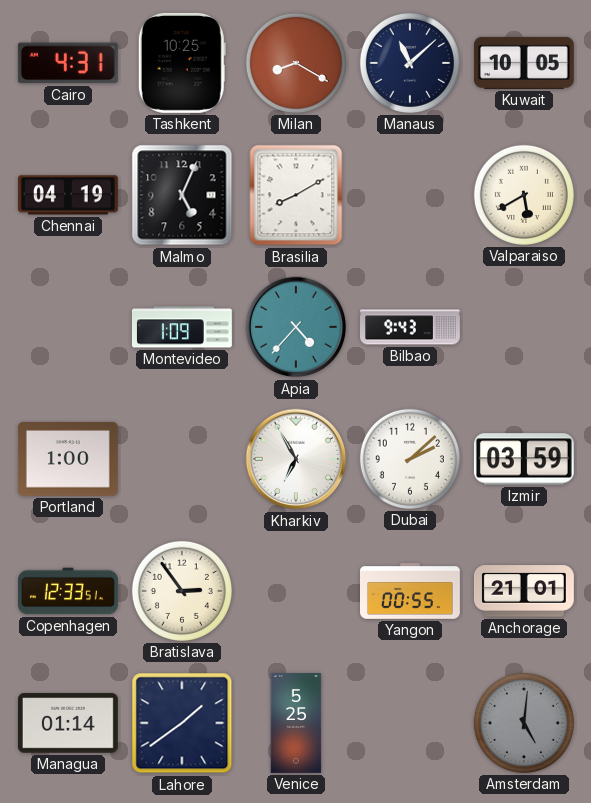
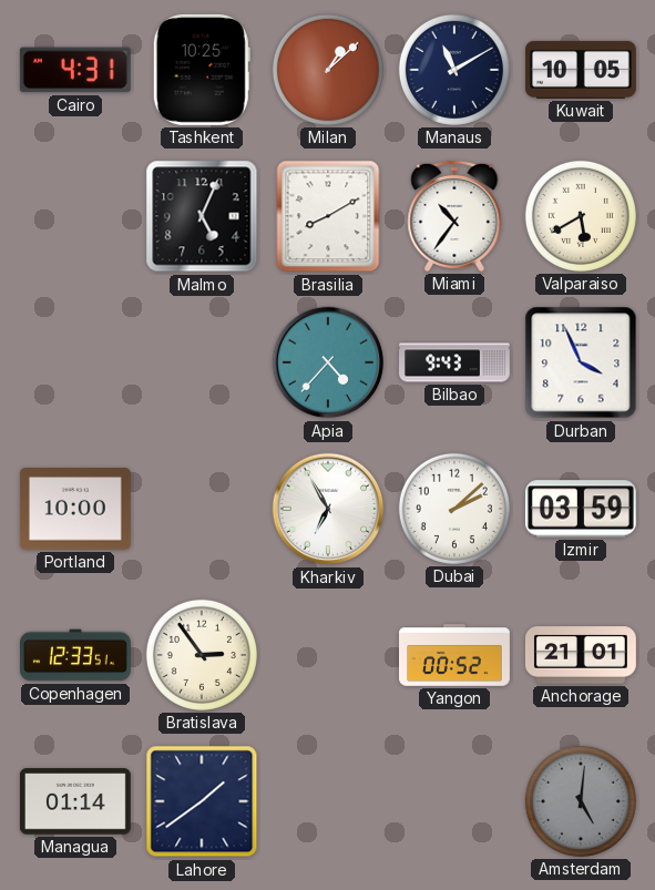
Milan: 8:20 -> 1:08
Manaus: 11:08 -> 11:10
Chennai: 04:19 -> none
Miami: none -> 10:36
Montevideo: 1:09 -> none
Durban: none -> 3:56
Portland: 1:00 -> 10:00
Yangon: 00:55 -> 00:52
Venice: 5:25 -> none
